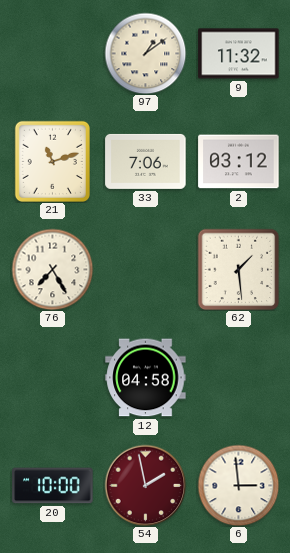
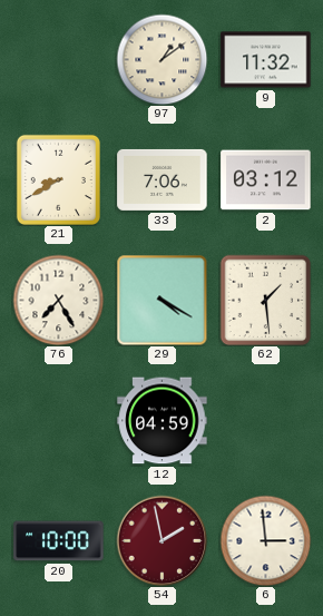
21: 11:12 -> 8:40
29: none -> 4:20
12: 04:58 -> 04:59
